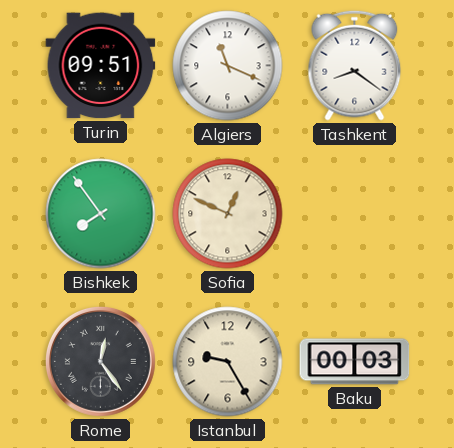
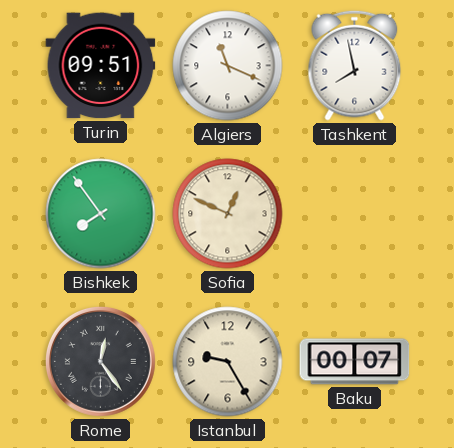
Tashkent: 8:21 -> 7:58
Baku: 00:03 -> 00:07
